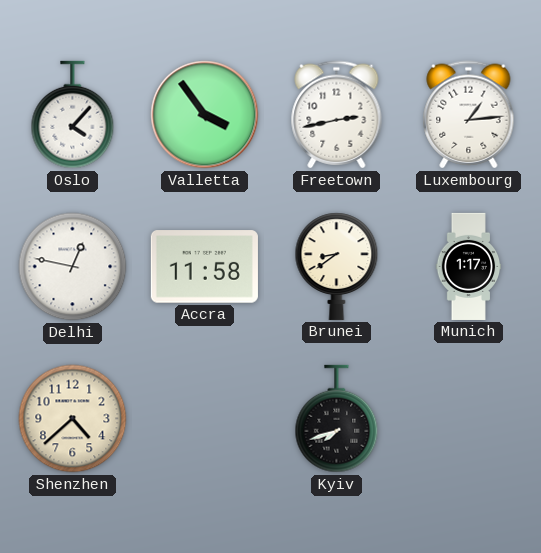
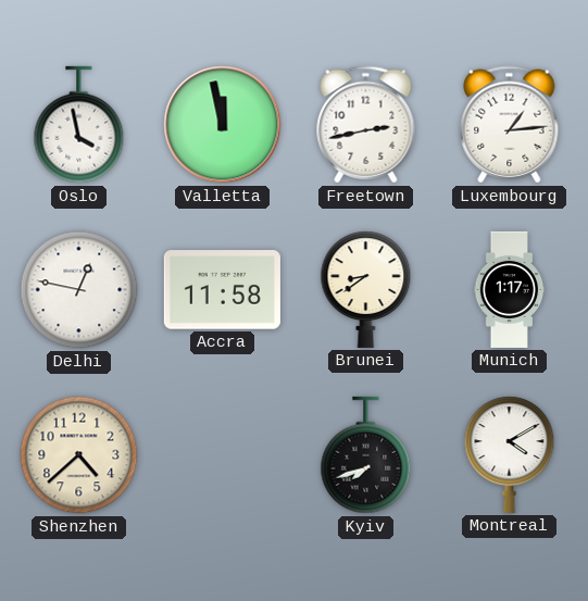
Oslo: 4:07 -> 3:58
Valletta: 3:54 -> 11:58
Montreal: none -> 4:10
